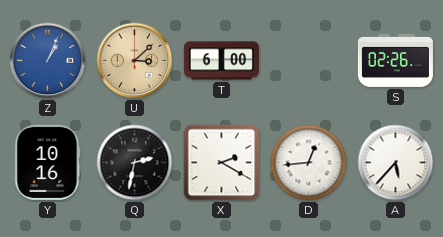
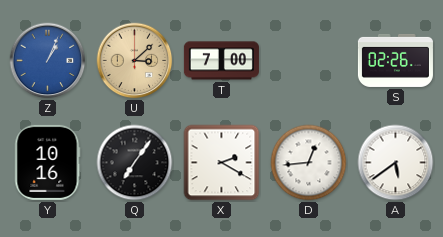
T: 6:00 -> 7:00
Q: 2:32 -> 7:06
A: 5:37 -> 5:39
